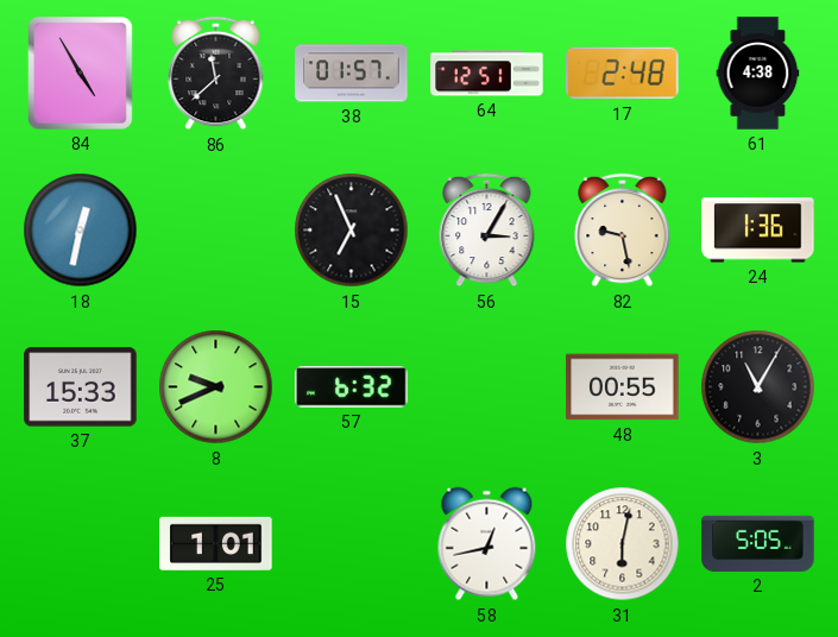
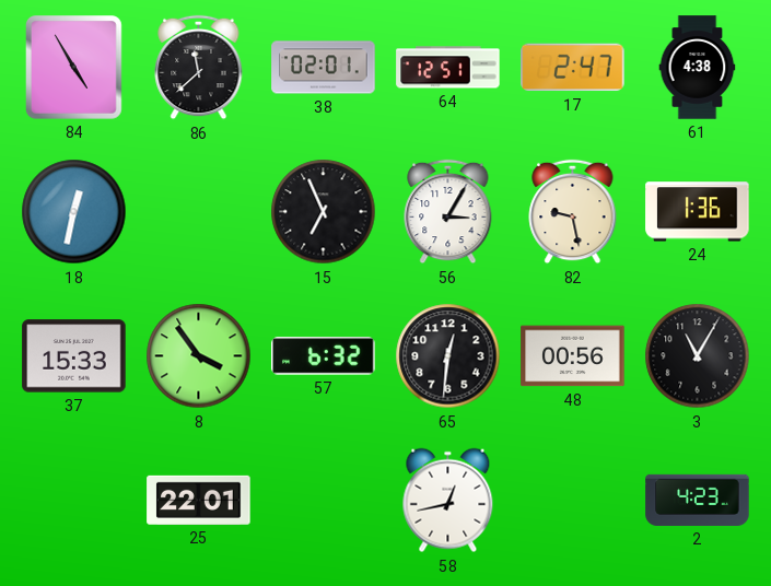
38: 01:57 -> 02:01
17: 2:48 -> 2:47
8: 9:41 -> 3:54
65: none -> 12:31
48: 00:55 -> 00:56
25: 1:01 -> 22:01
31: 6:02 -> none
2: 5:05 -> 4:23
